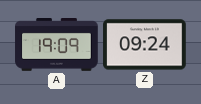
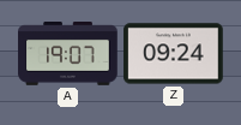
A: 19:09 -> 19:07
